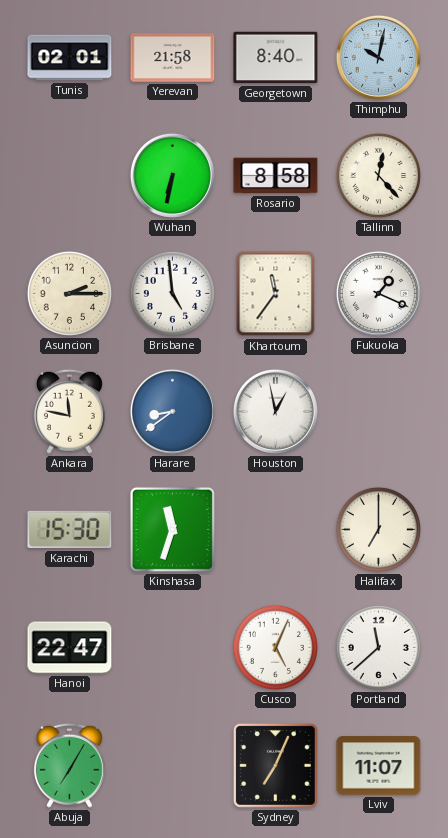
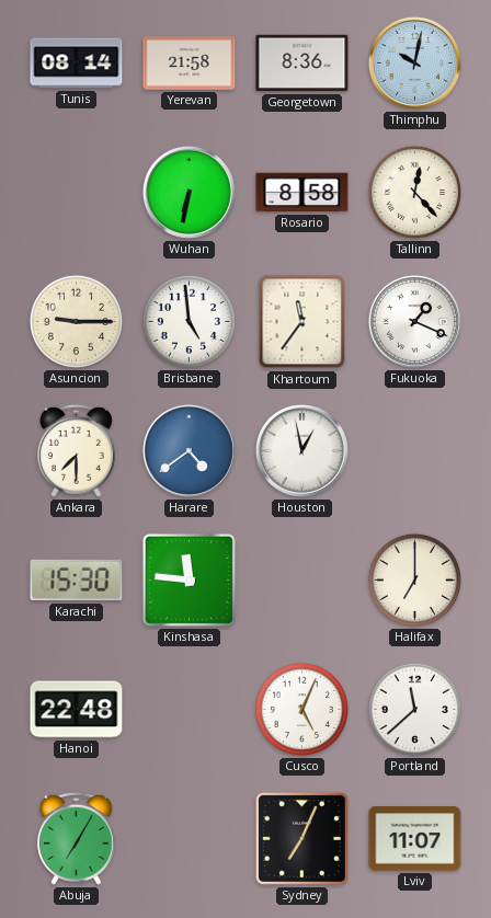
Tunis: 02:01 -> 08:14
Georgetown: 8:40 -> 8:36
Asuncion: 2:15 -> 9:15
Ankara: 11:47 -> 7:30
Harare: 8:39 -> 4:39
Kinshasa: 11:33 -> 11:46
Hanoi: 22:47 -> 22:48
